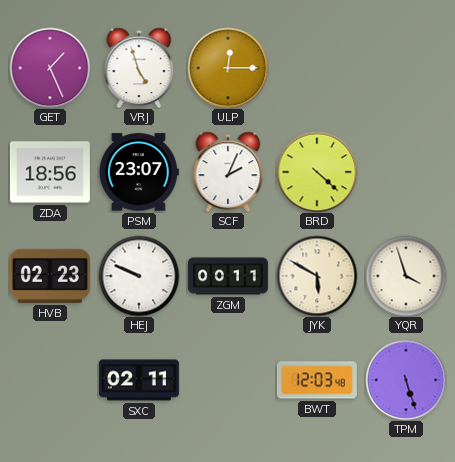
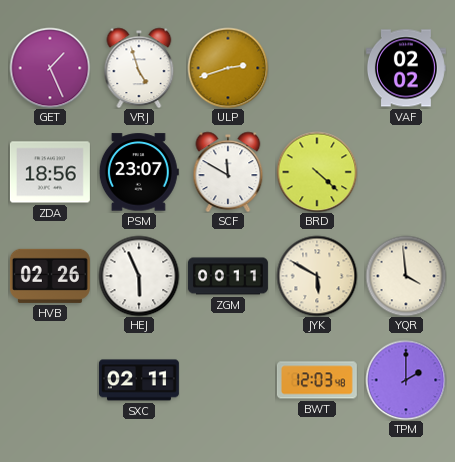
ULP: 12:15 -> 2:42
VAF: none -> 02:02
SCF: 2:04 -> 11:50
HVB: 02:23 -> 02:26
HEJ: 9:49 -> 5:56
YQR: 3:57 -> 3:59
TPM: 5:27 -> 2:00
